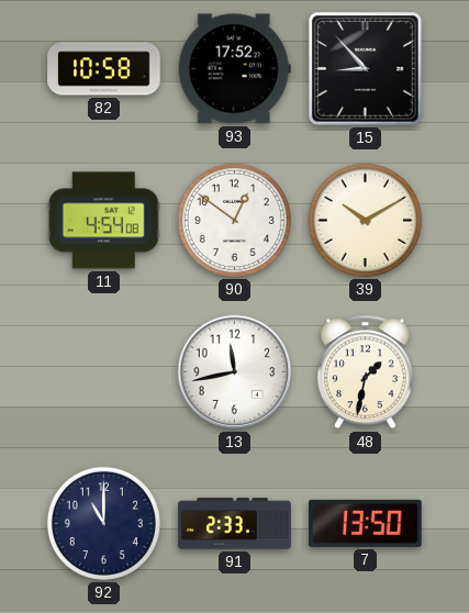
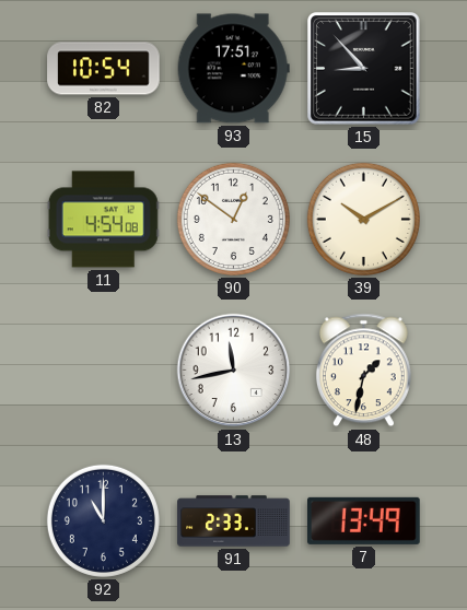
82: 10:58 -> 10:54
93: 17:52 -> 17:51
7: 13:50 -> 13:49
